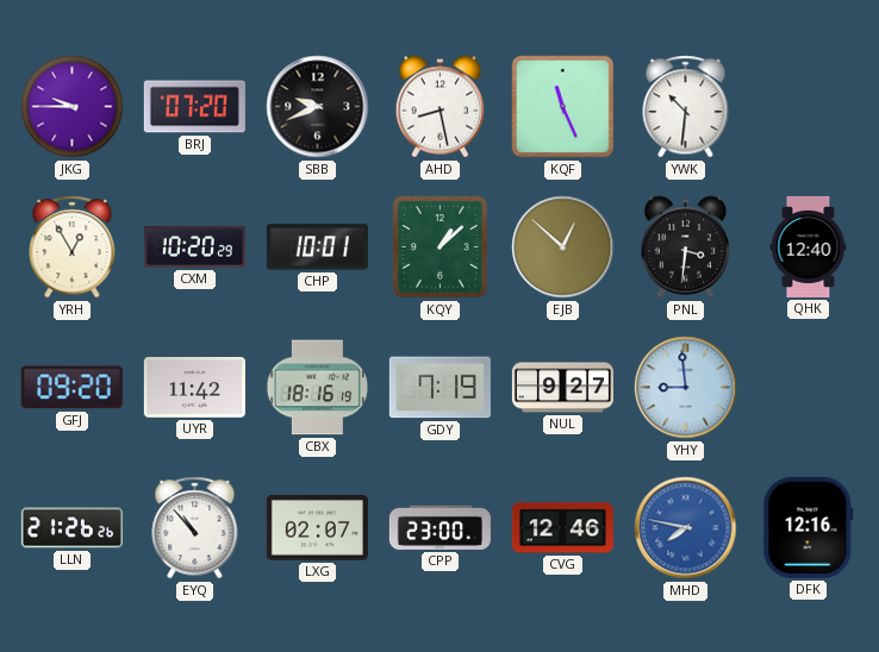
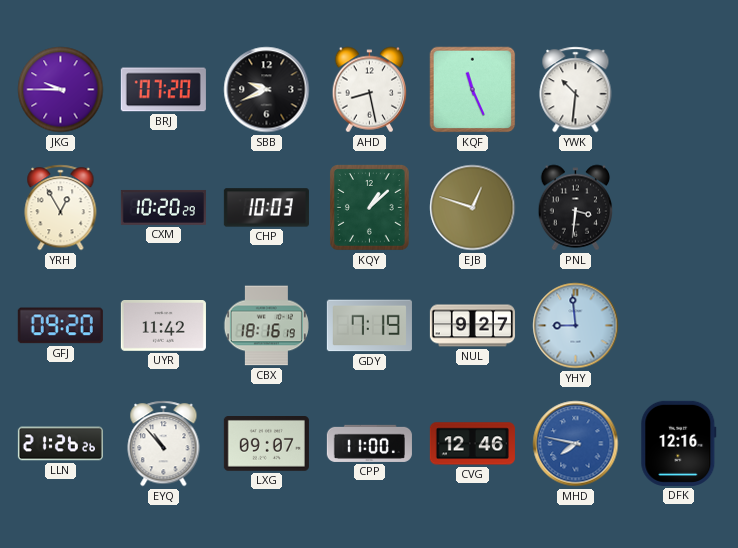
CHP: 10:01 -> 10:03
EJB: 12:52 -> 12:48
QHK: 12:40 -> none
LXG: 02:07 -> 09:07
CPP: 23:00 -> 11:00
